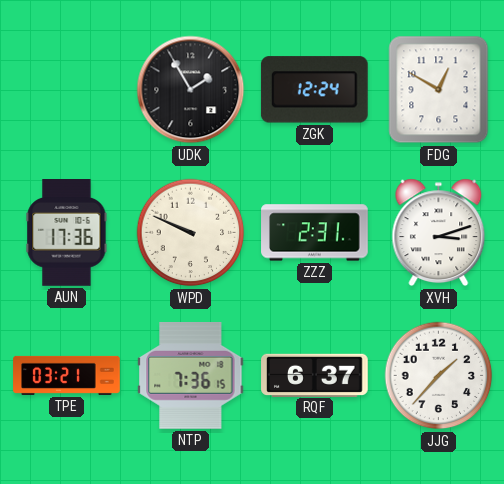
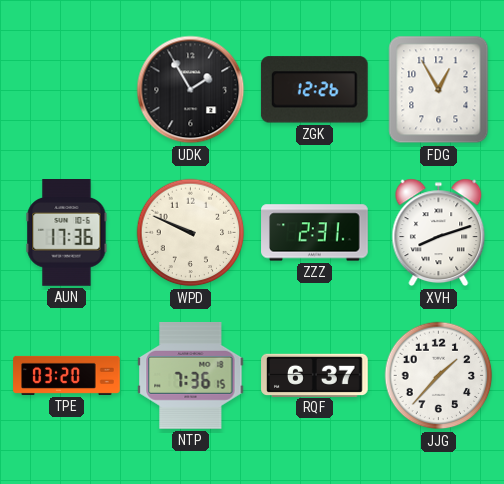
ZGK: 12:24 -> 12:26
FDG: 12:50 -> 12:55
XVH: 3:12 -> 8:12
TPE: 03:21 -> 03:20
